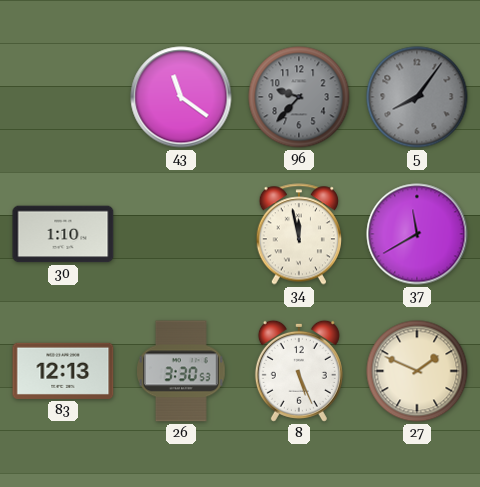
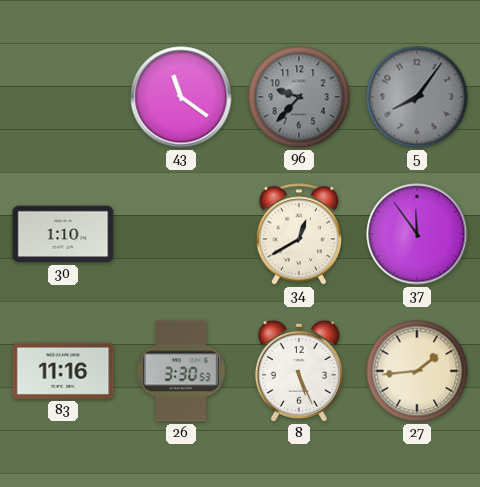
34: 11:58 -> 12:40
37: 11:40 -> 11:54
83: 12:13 -> 11:16
27: 1:49 -> 1:44
